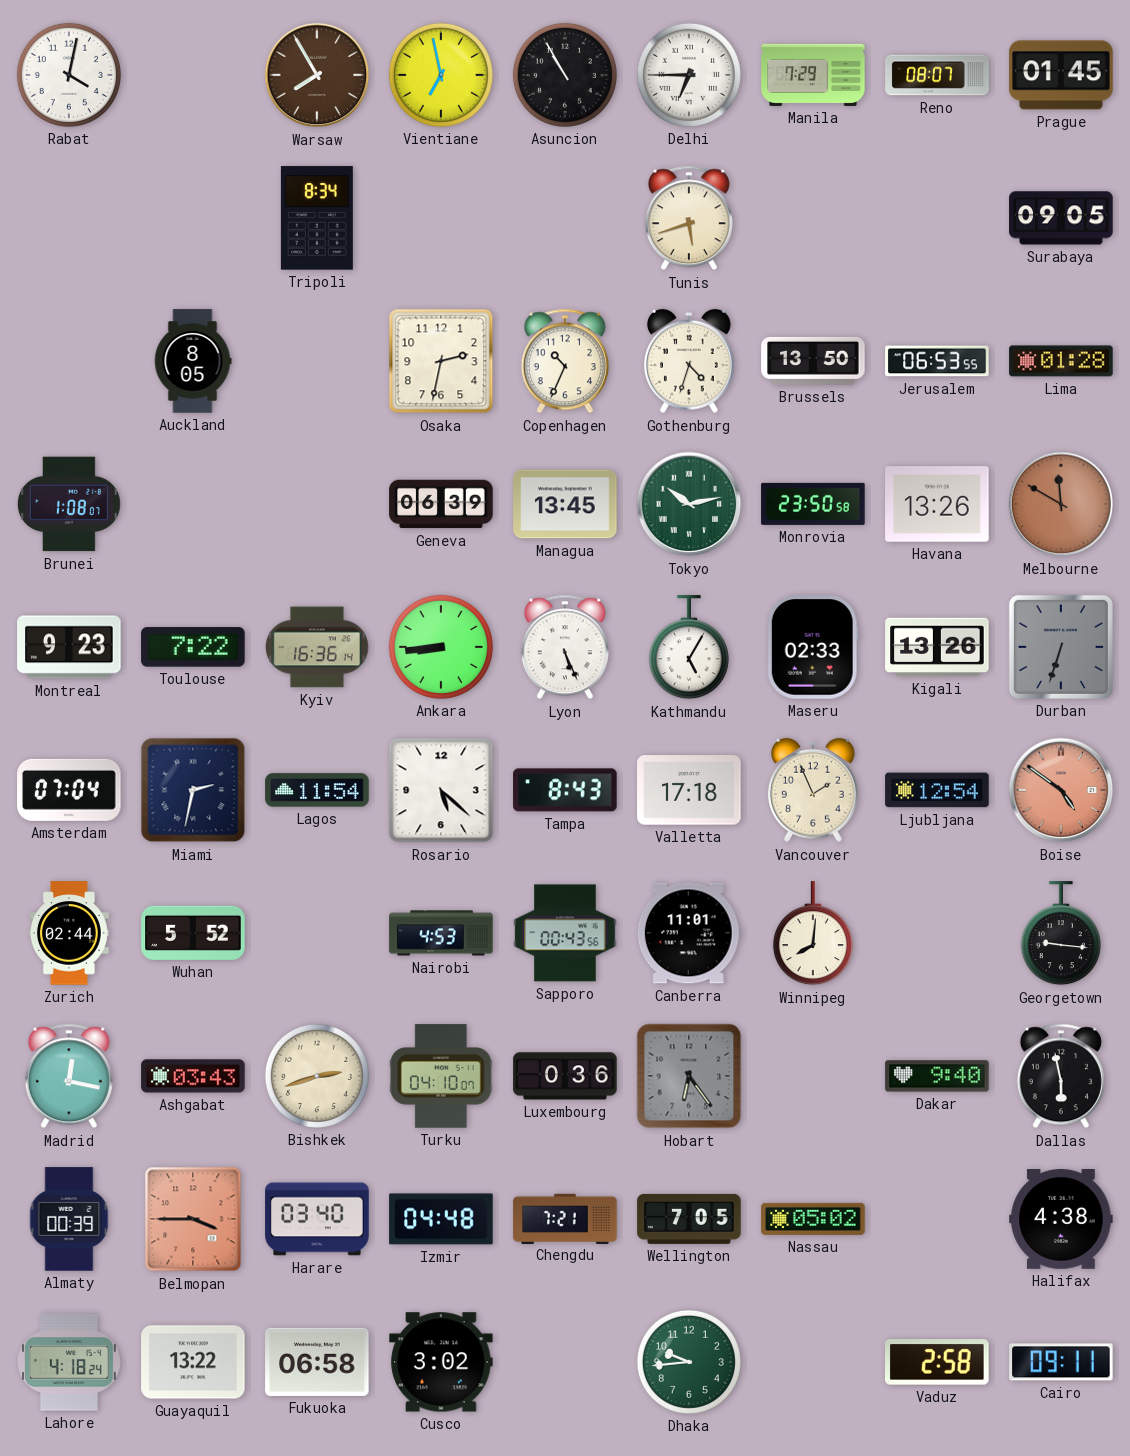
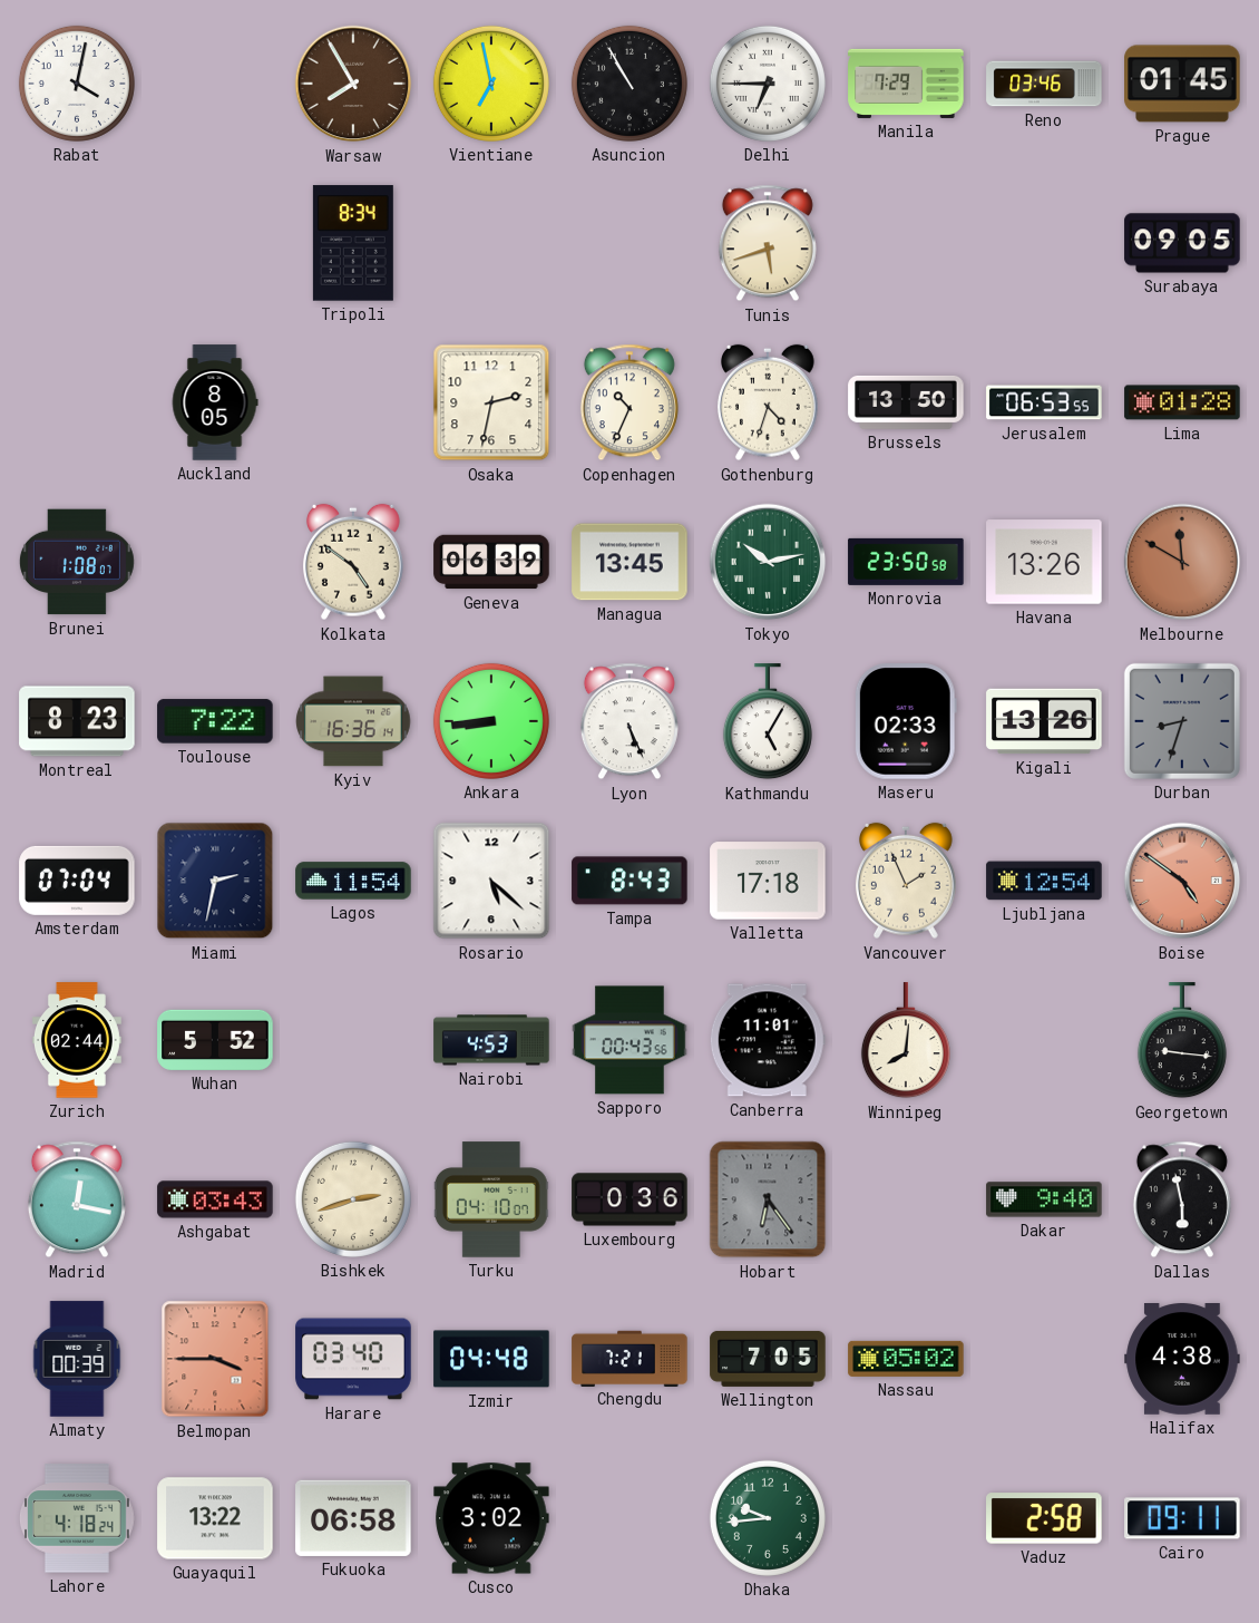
Reno: 08:07 -> 03:46
Kolkata: none -> 4:51
Montreal: 9:23 -> 8:23
Durban: 6:33 -> 8:33
